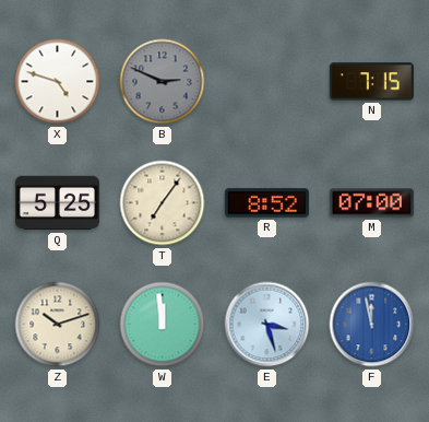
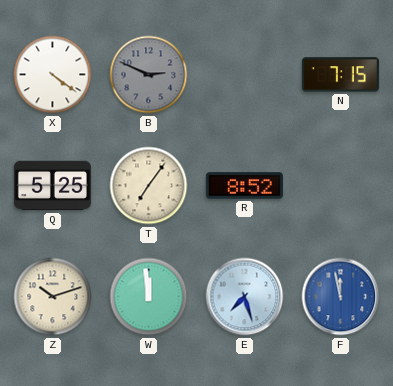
X: 4:48 -> 4:21
M: 07:00 -> none
E: 3:27 -> 7:27
